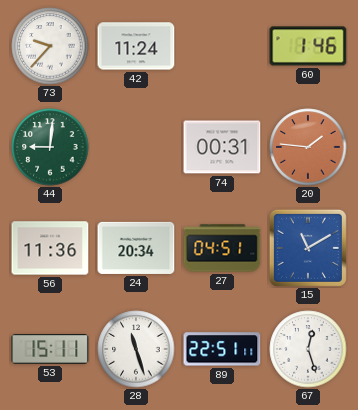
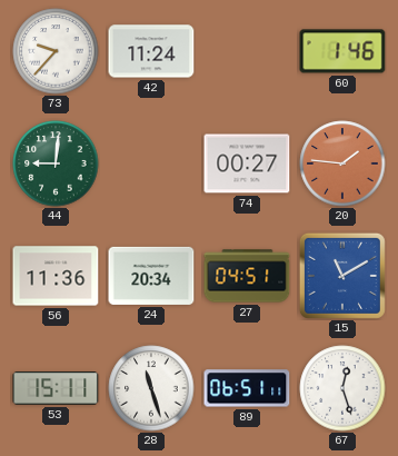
74: 00:31 -> 00:27
89: 22:51 -> 06:51
